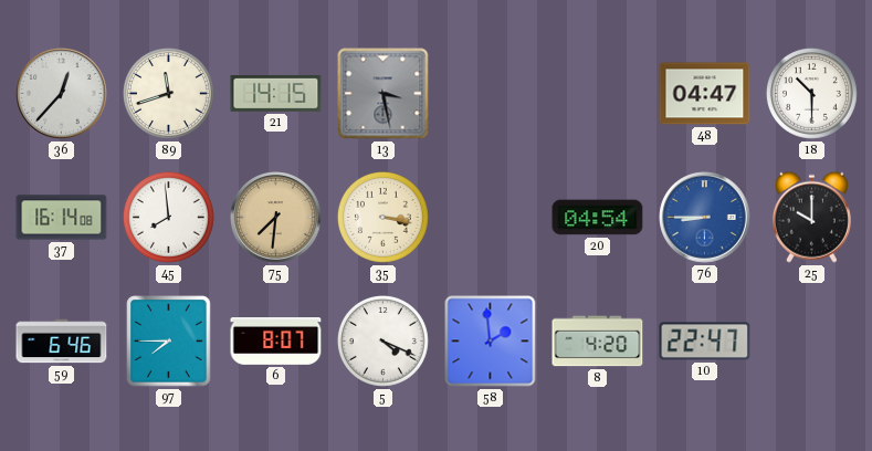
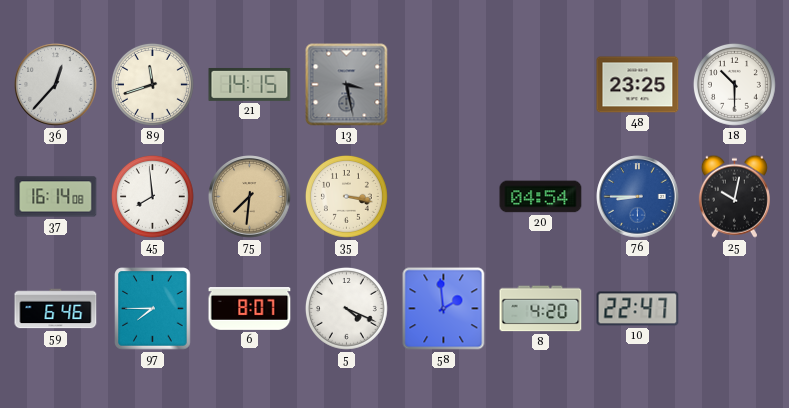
48: 04:47 -> 23:25
25: 10:00 -> 10:02
